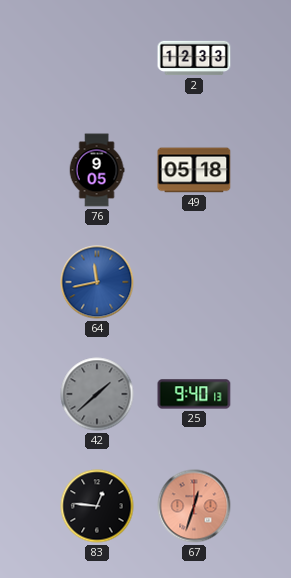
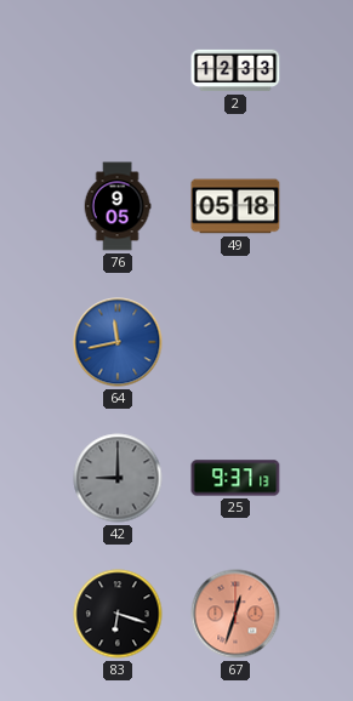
42: 1:38 -> 9:00
25: 9:40 -> 9:37
83: 12:46 -> 6:18
